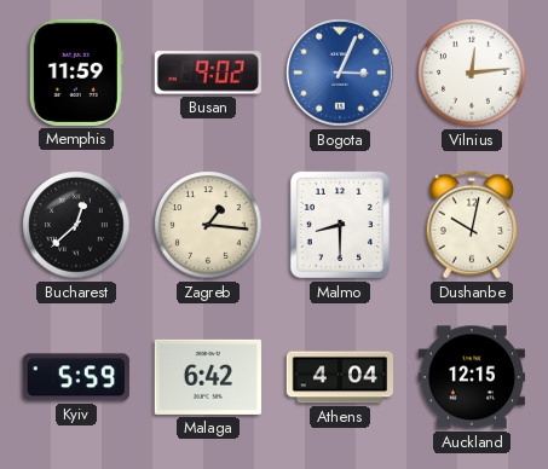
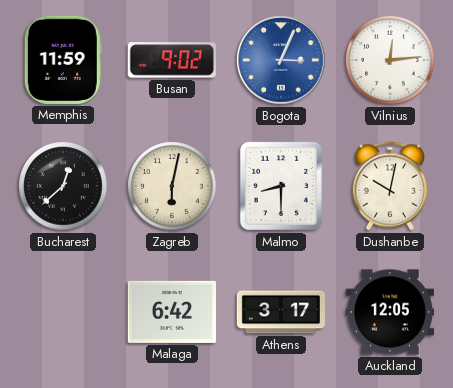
Zagreb: 1:16 -> 6:02
Kyiv: 5:59 -> none
Athens: 4:04 -> 3:17
Auckland: 12:15 -> 12:05
